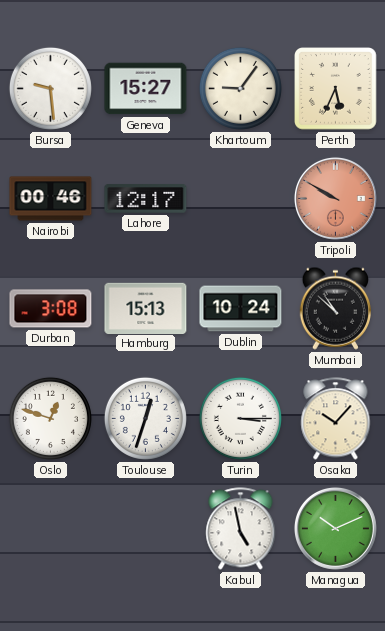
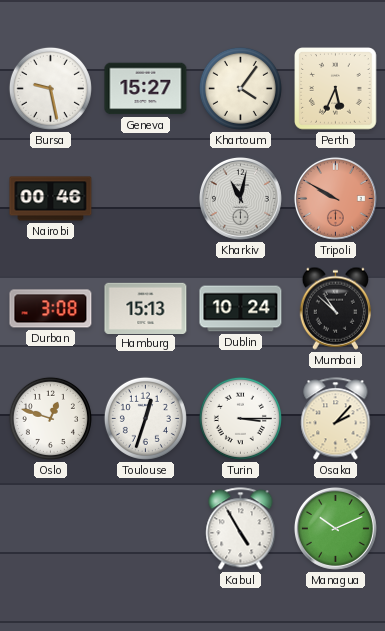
Bursa: 9:29 -> 9:28
Khartoum: 9:06 -> 4:06
Lahore: 12:17 -> none
Kharkiv: none -> 11:02
Osaka: 10:07 -> 2:07
Kabul: 4:58 -> 4:55
